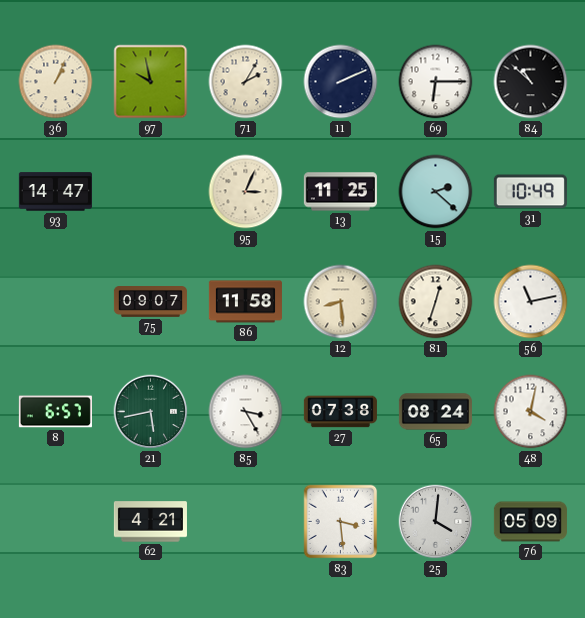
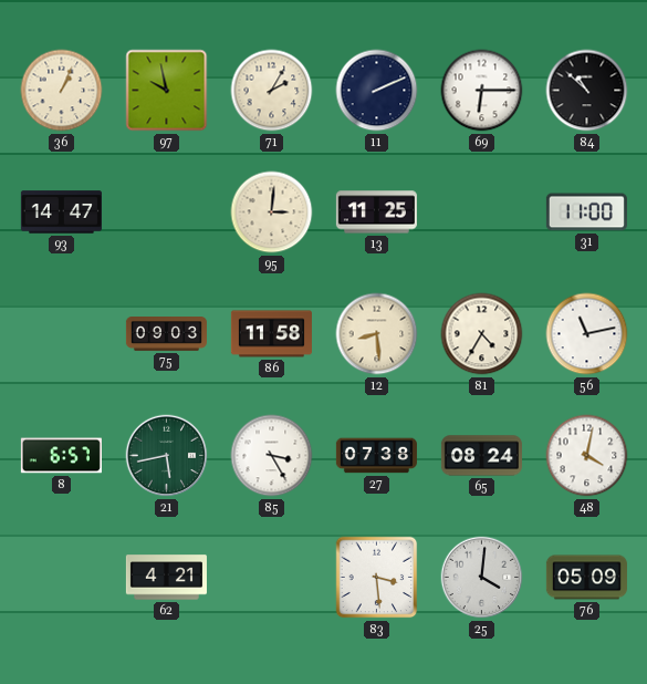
95: 3:04 -> 3:01
15: 2:22 -> none
31: 10:49 -> 11:00
75: 09:07 -> 09:03
81: 12:33 -> 4:35
